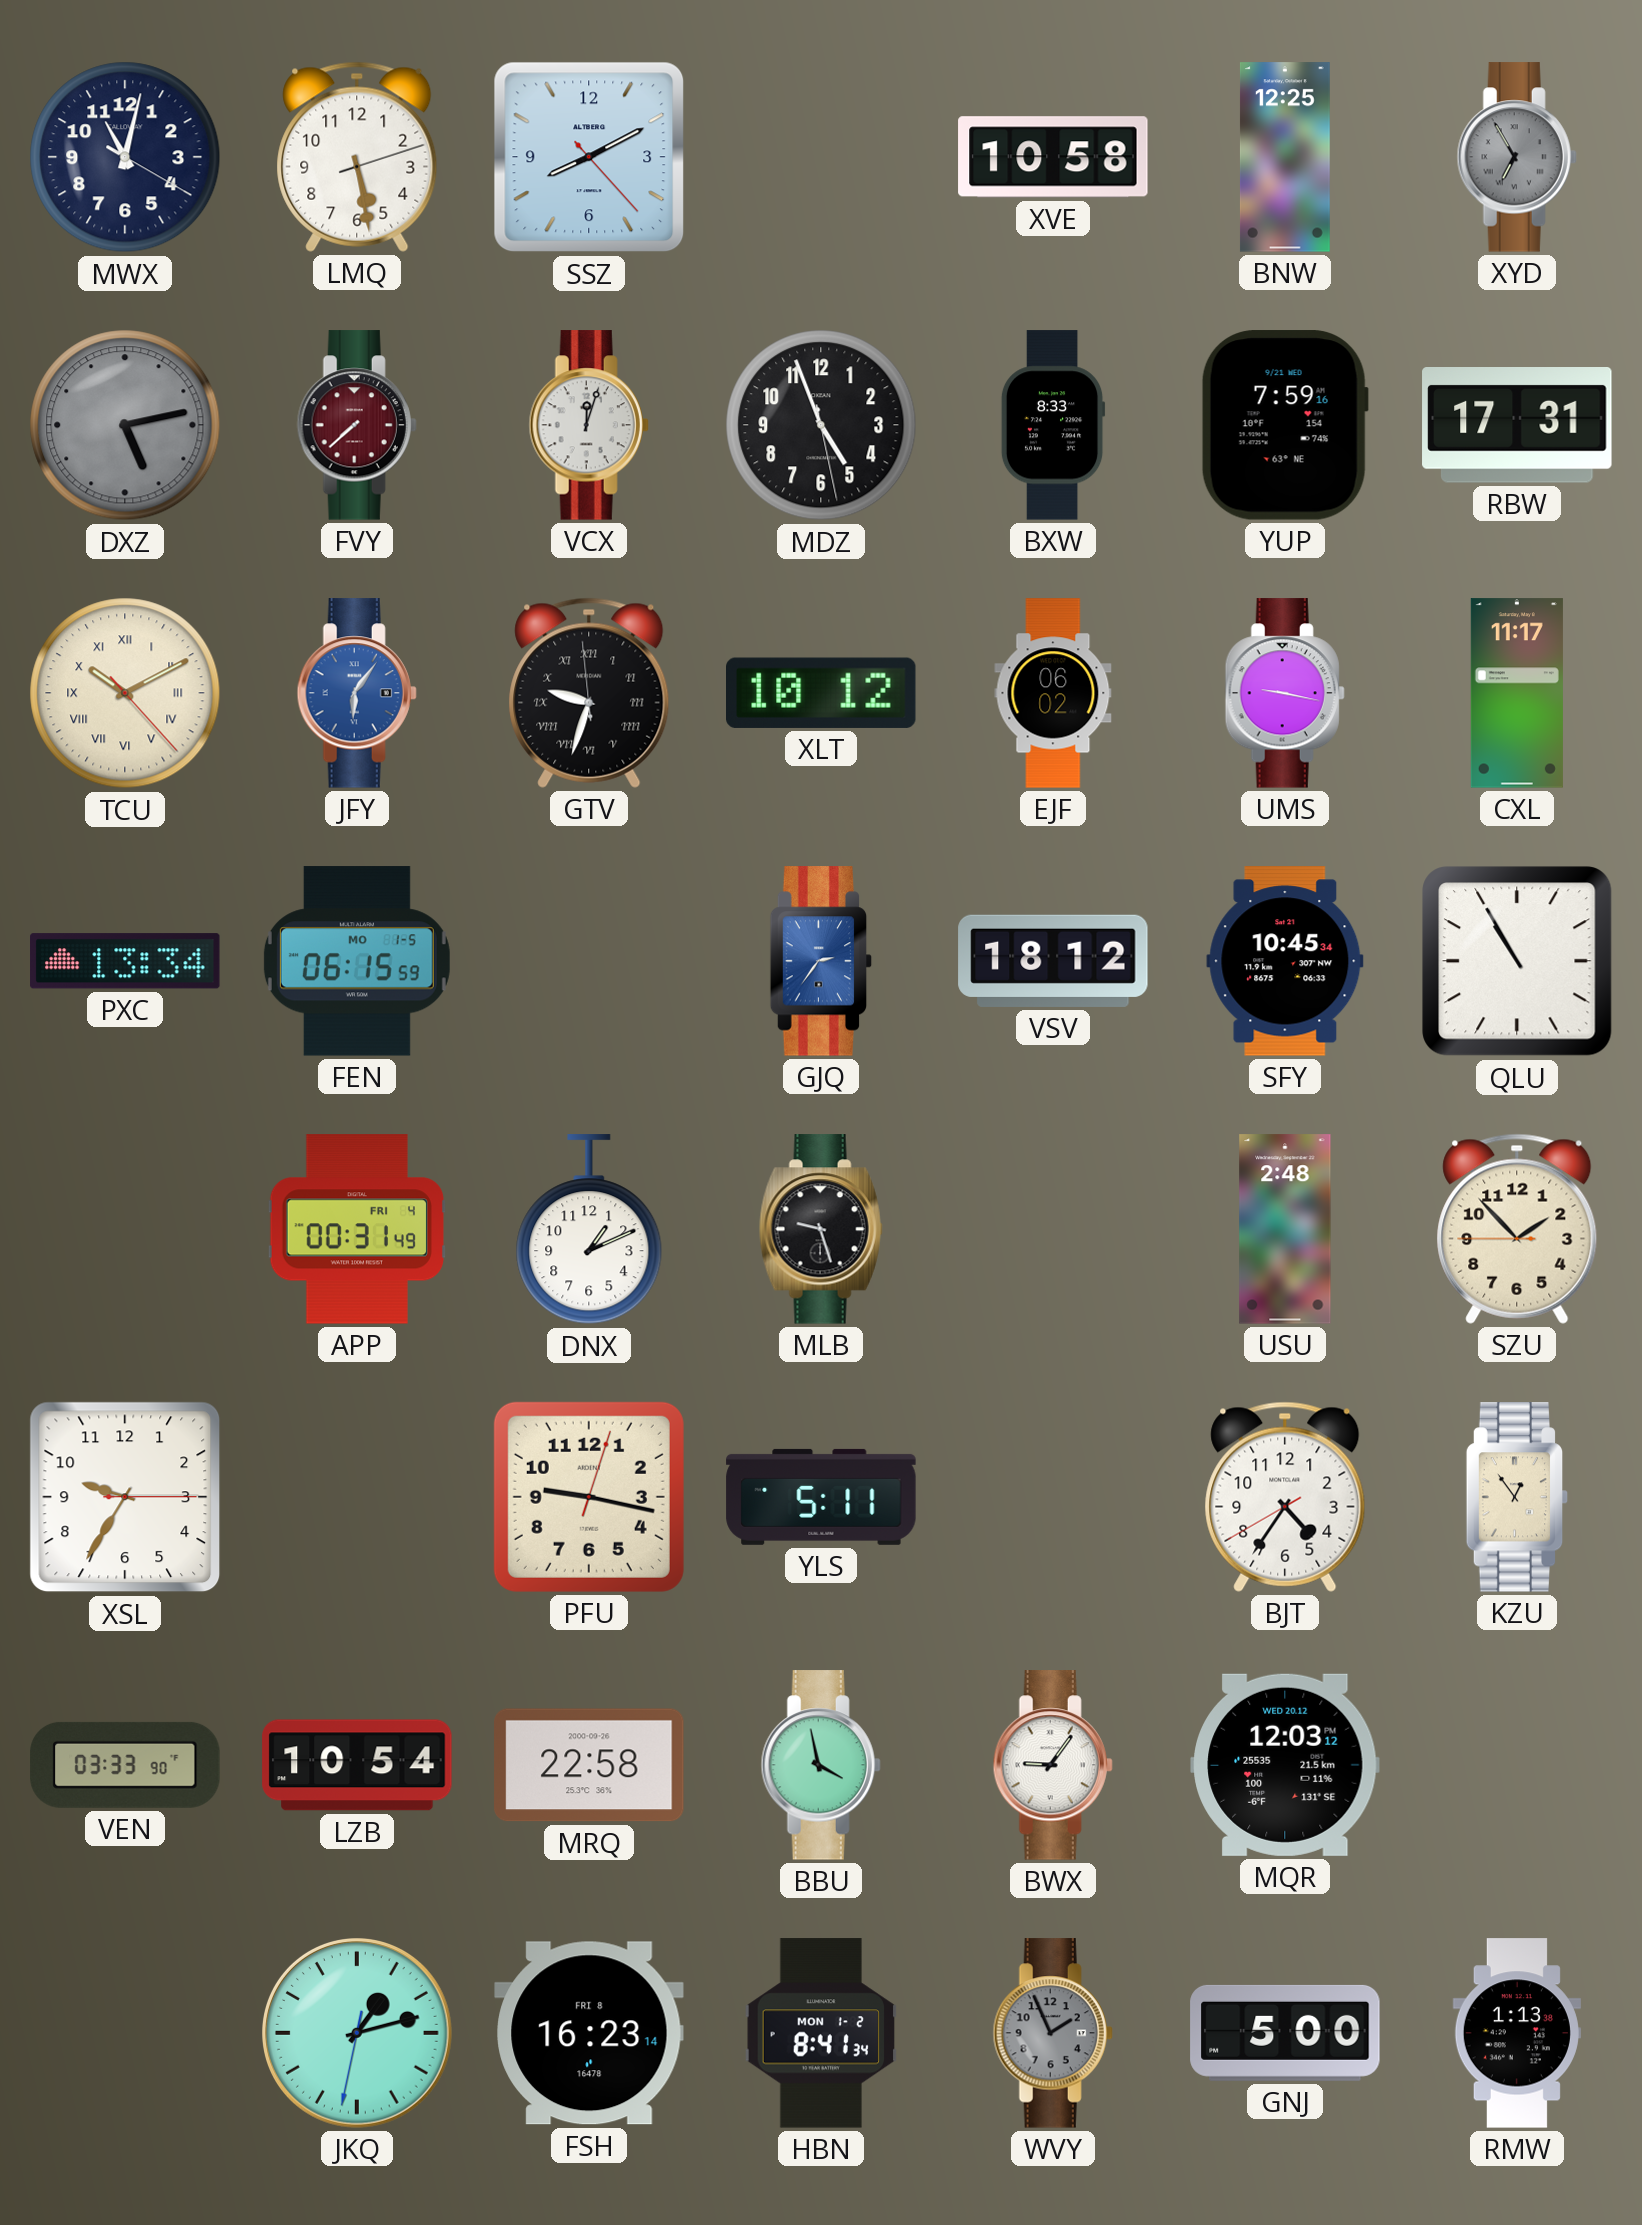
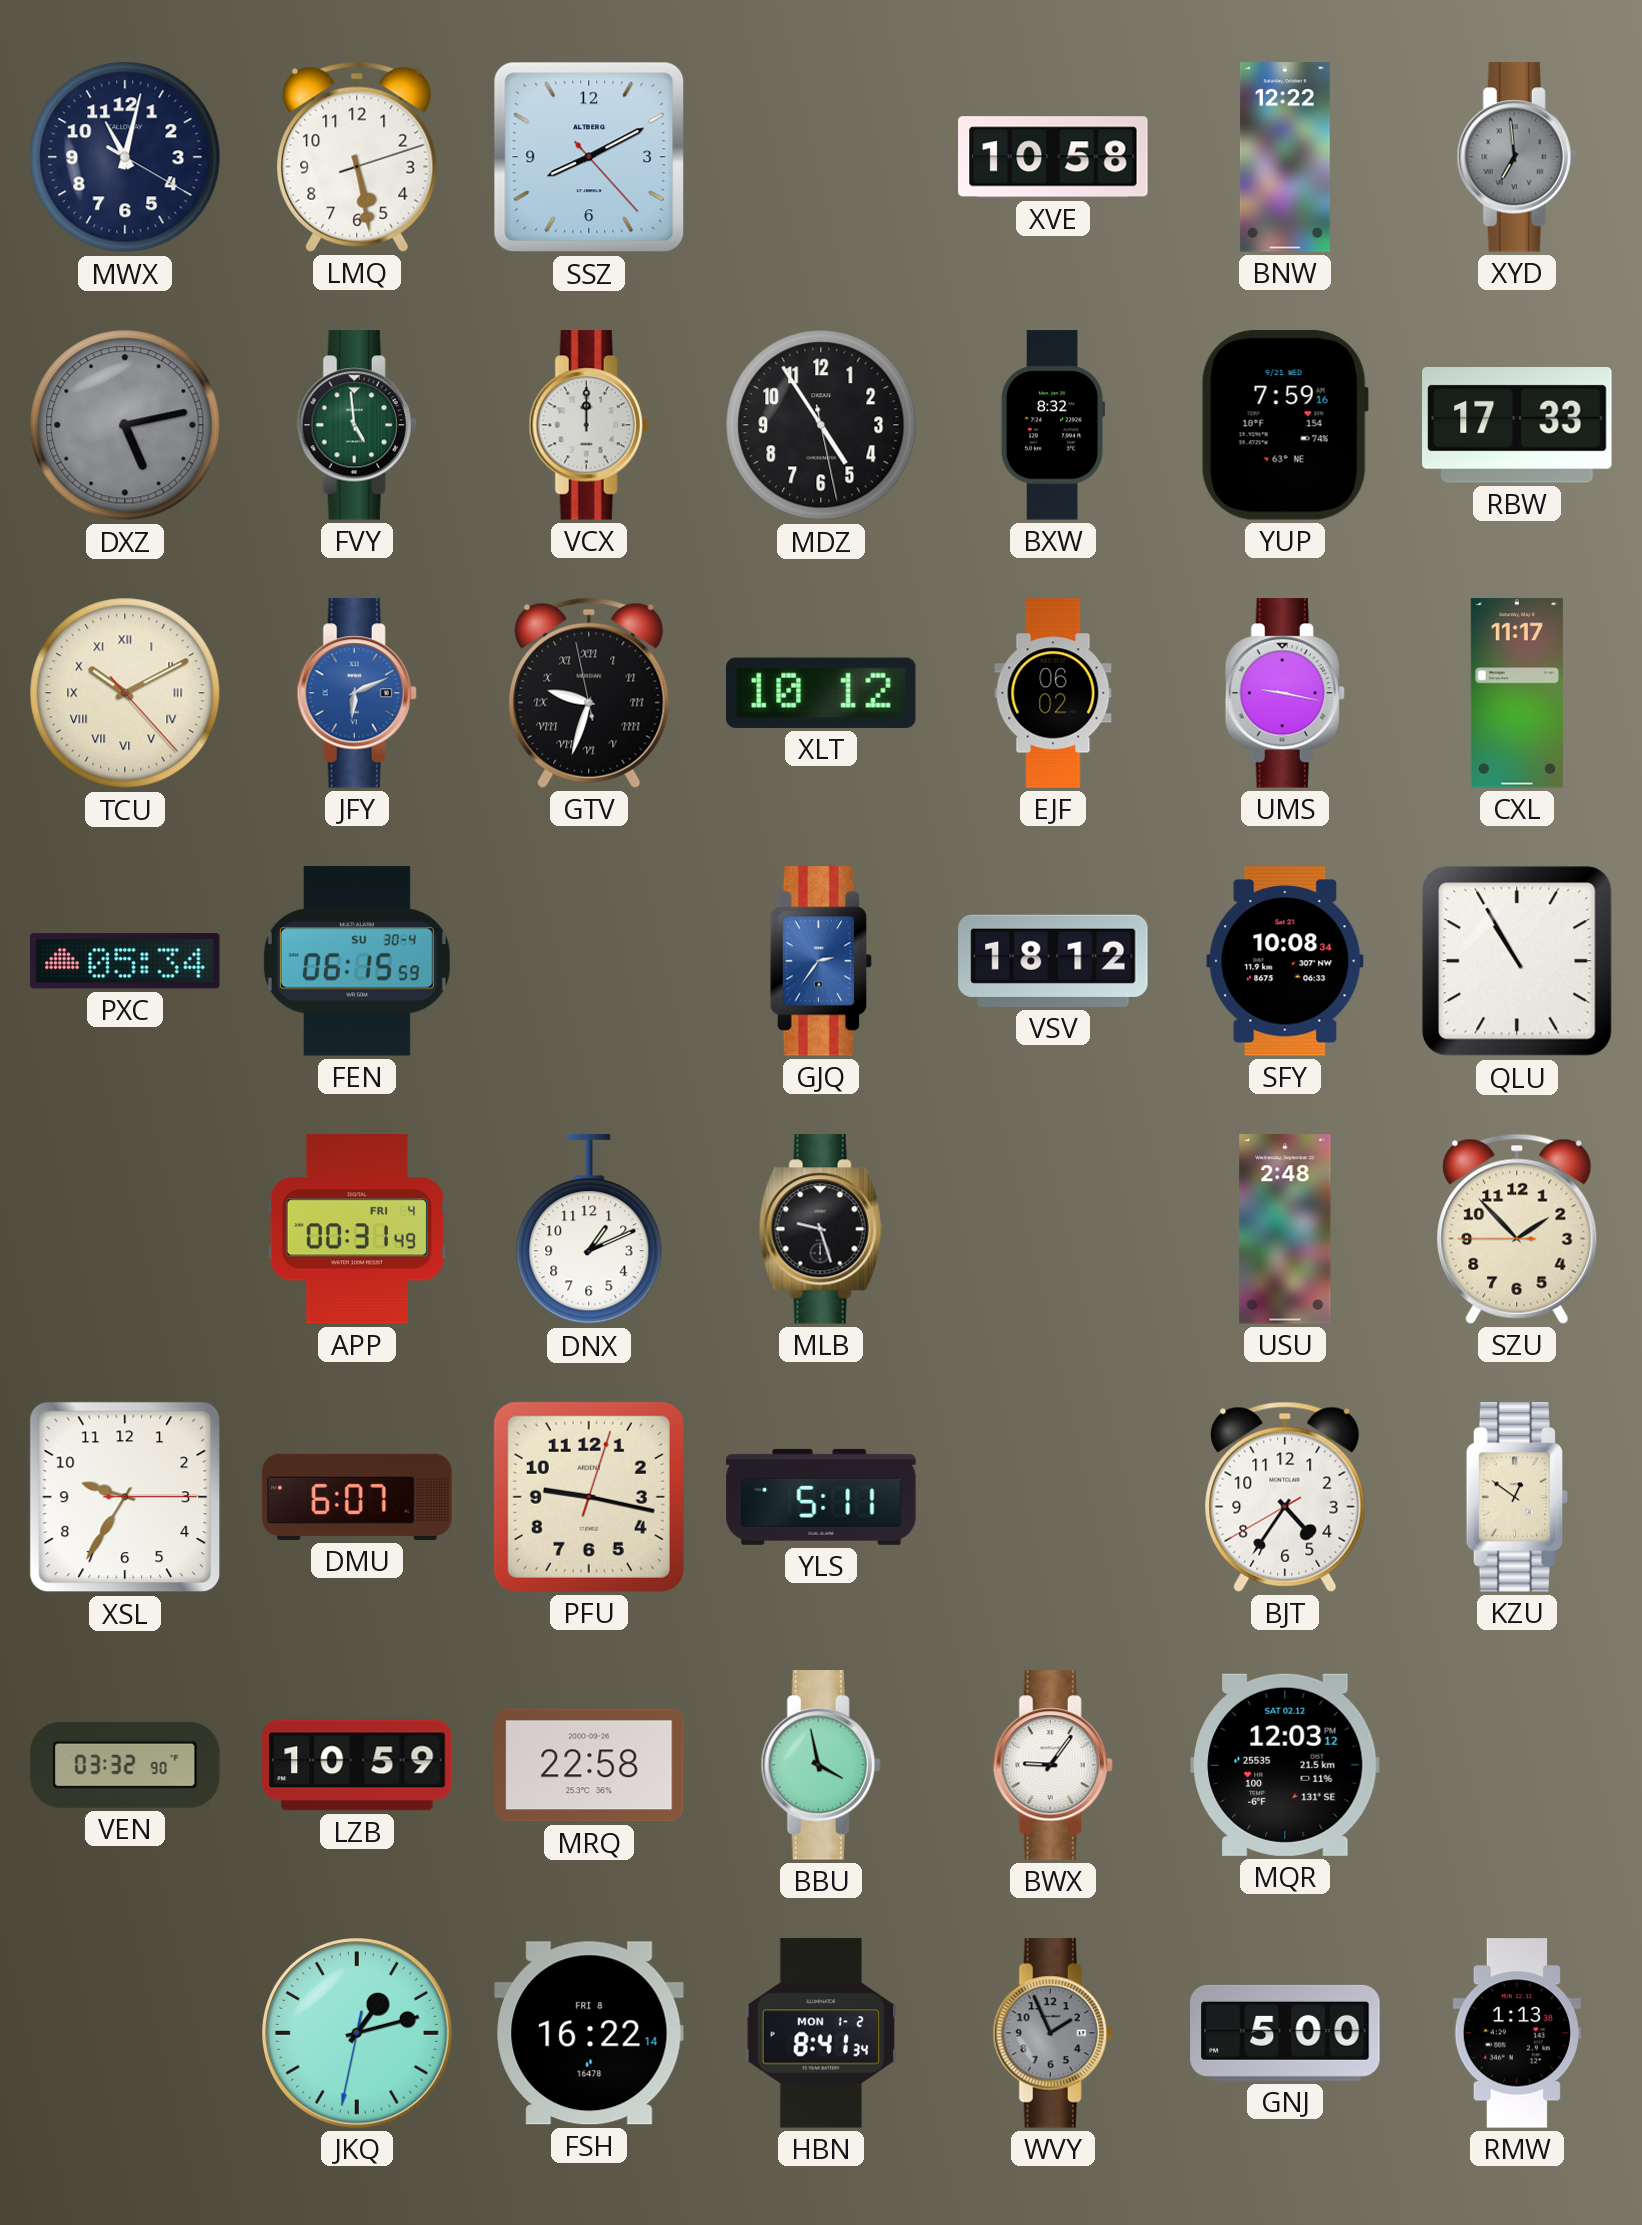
BNW: 12:25 -> 12:22
XYD: 6:55 -> 6:59
FVY: 7:38 -> 4:59
FVY dial: burgundy -> green
VCX: 12:03 -> 12:00
MDZ: 4:56 -> 4:54
BXW: 8:33 -> 8:32
RBW: 17:31 -> 17:33
JFY: 6:06 -> 6:11
GTV: 9:32:59 -> 9:32:58
PXC: 13:34 -> 05:34
FEN date: MO 1-5 -> SU 30-4
SFY: 10:45 -> 10:08
DMU: none -> 6:07
KZU: 12:54 -> 12:51
VEN: 03:33 -> 03:32
LZB: 10:54 -> 10:59
MQR date: WED 20.12 -> SAT 02.12
FSH: 16:23 -> 16:22
